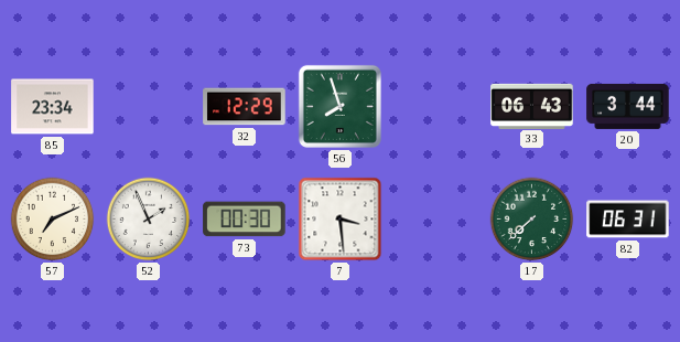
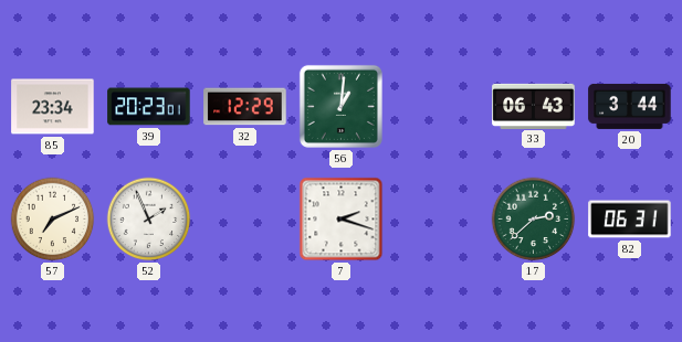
39: none -> 20:23
56: 7:57 -> 1:01
73: 00:30 -> none
7: 3:29 -> 2:18
17: 7:38 -> 2:38
